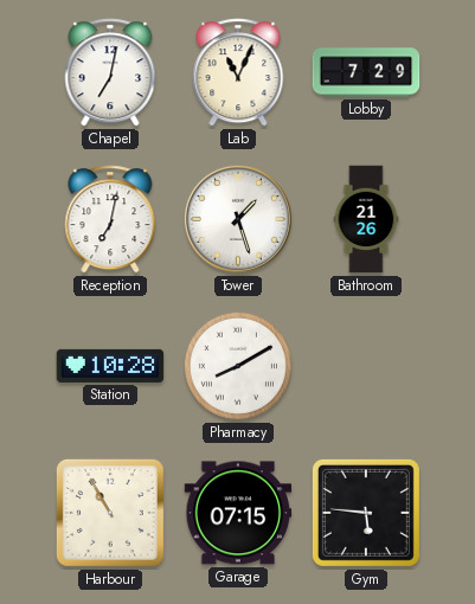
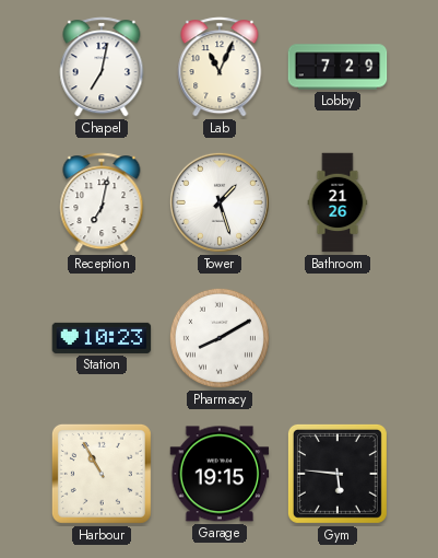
Station: 10:28 -> 10:23
Garage: 07:15 -> 19:15
